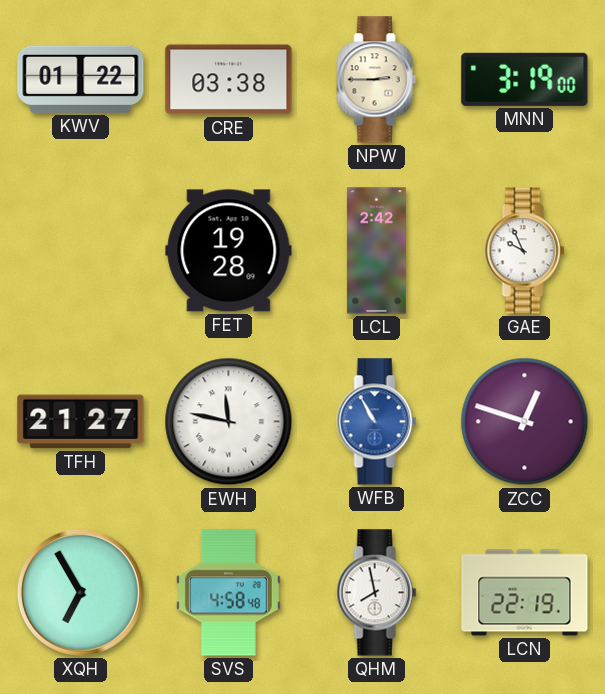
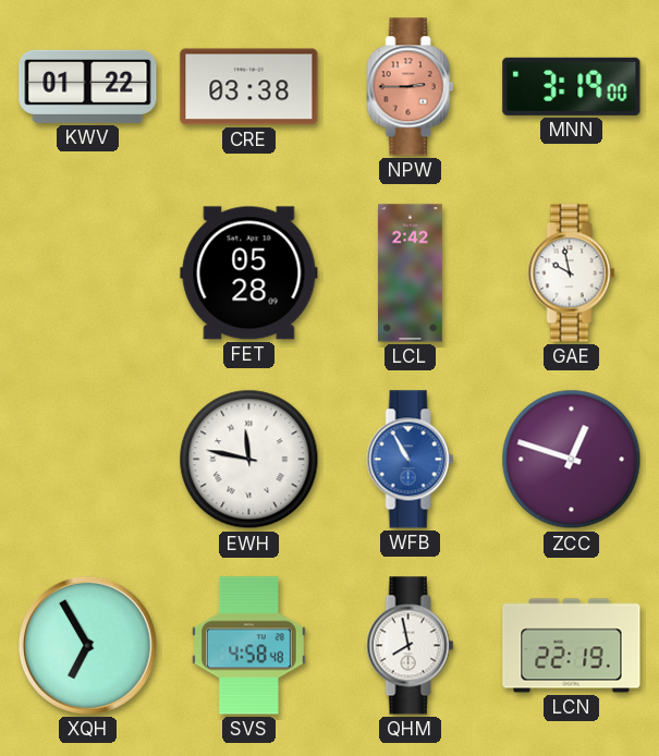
NPW dial: cream -> salmon
FET: 19:28 -> 05:28
GAE: 9:56 -> 9:58
TFH: 21:27 -> none
